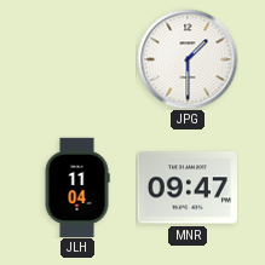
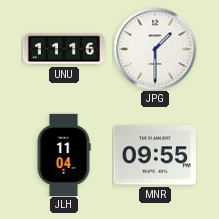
UNU: none -> 11:16
MNR: 09:47 -> 09:55
